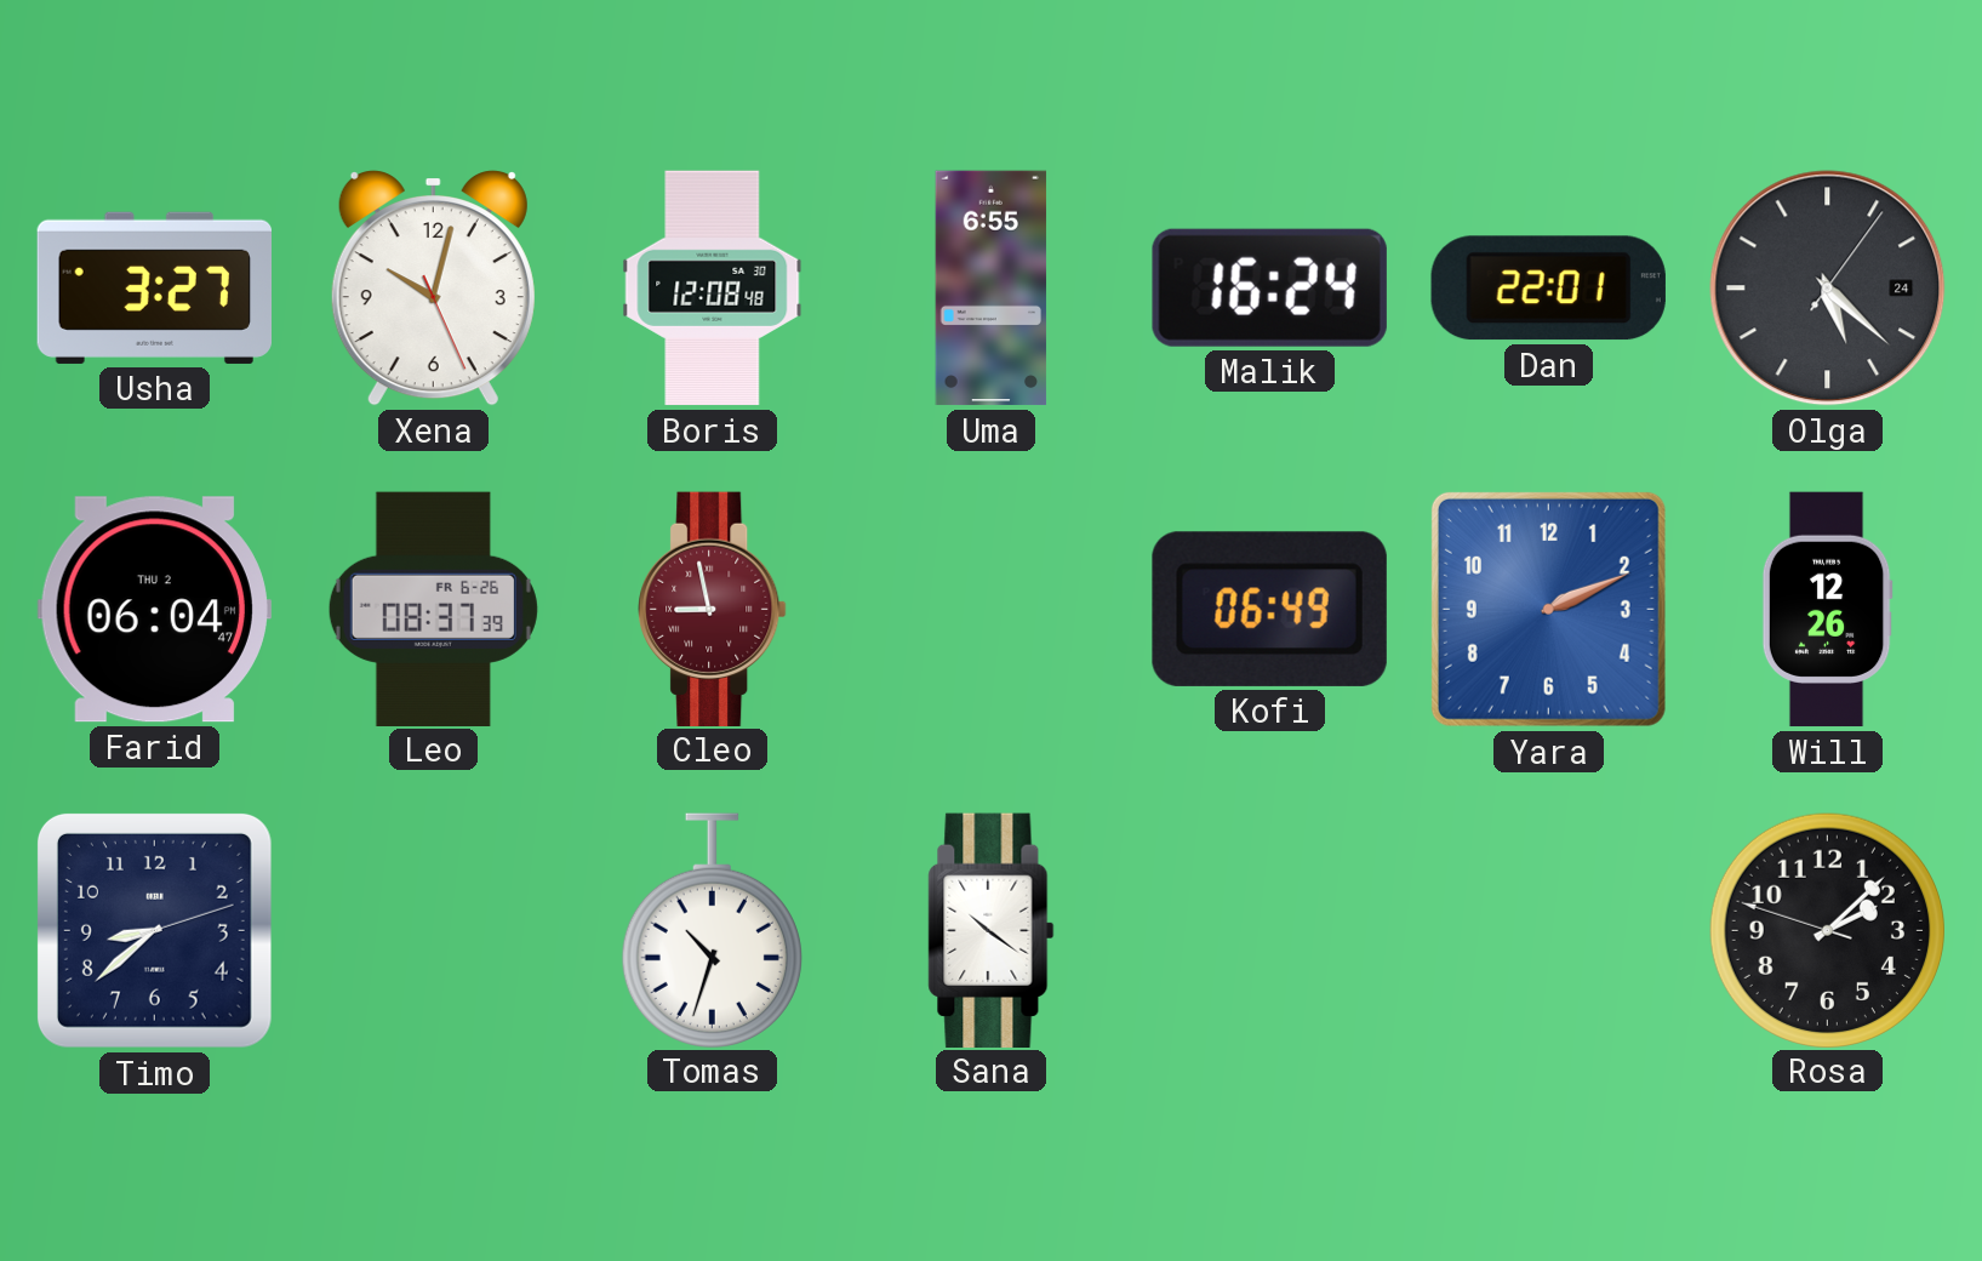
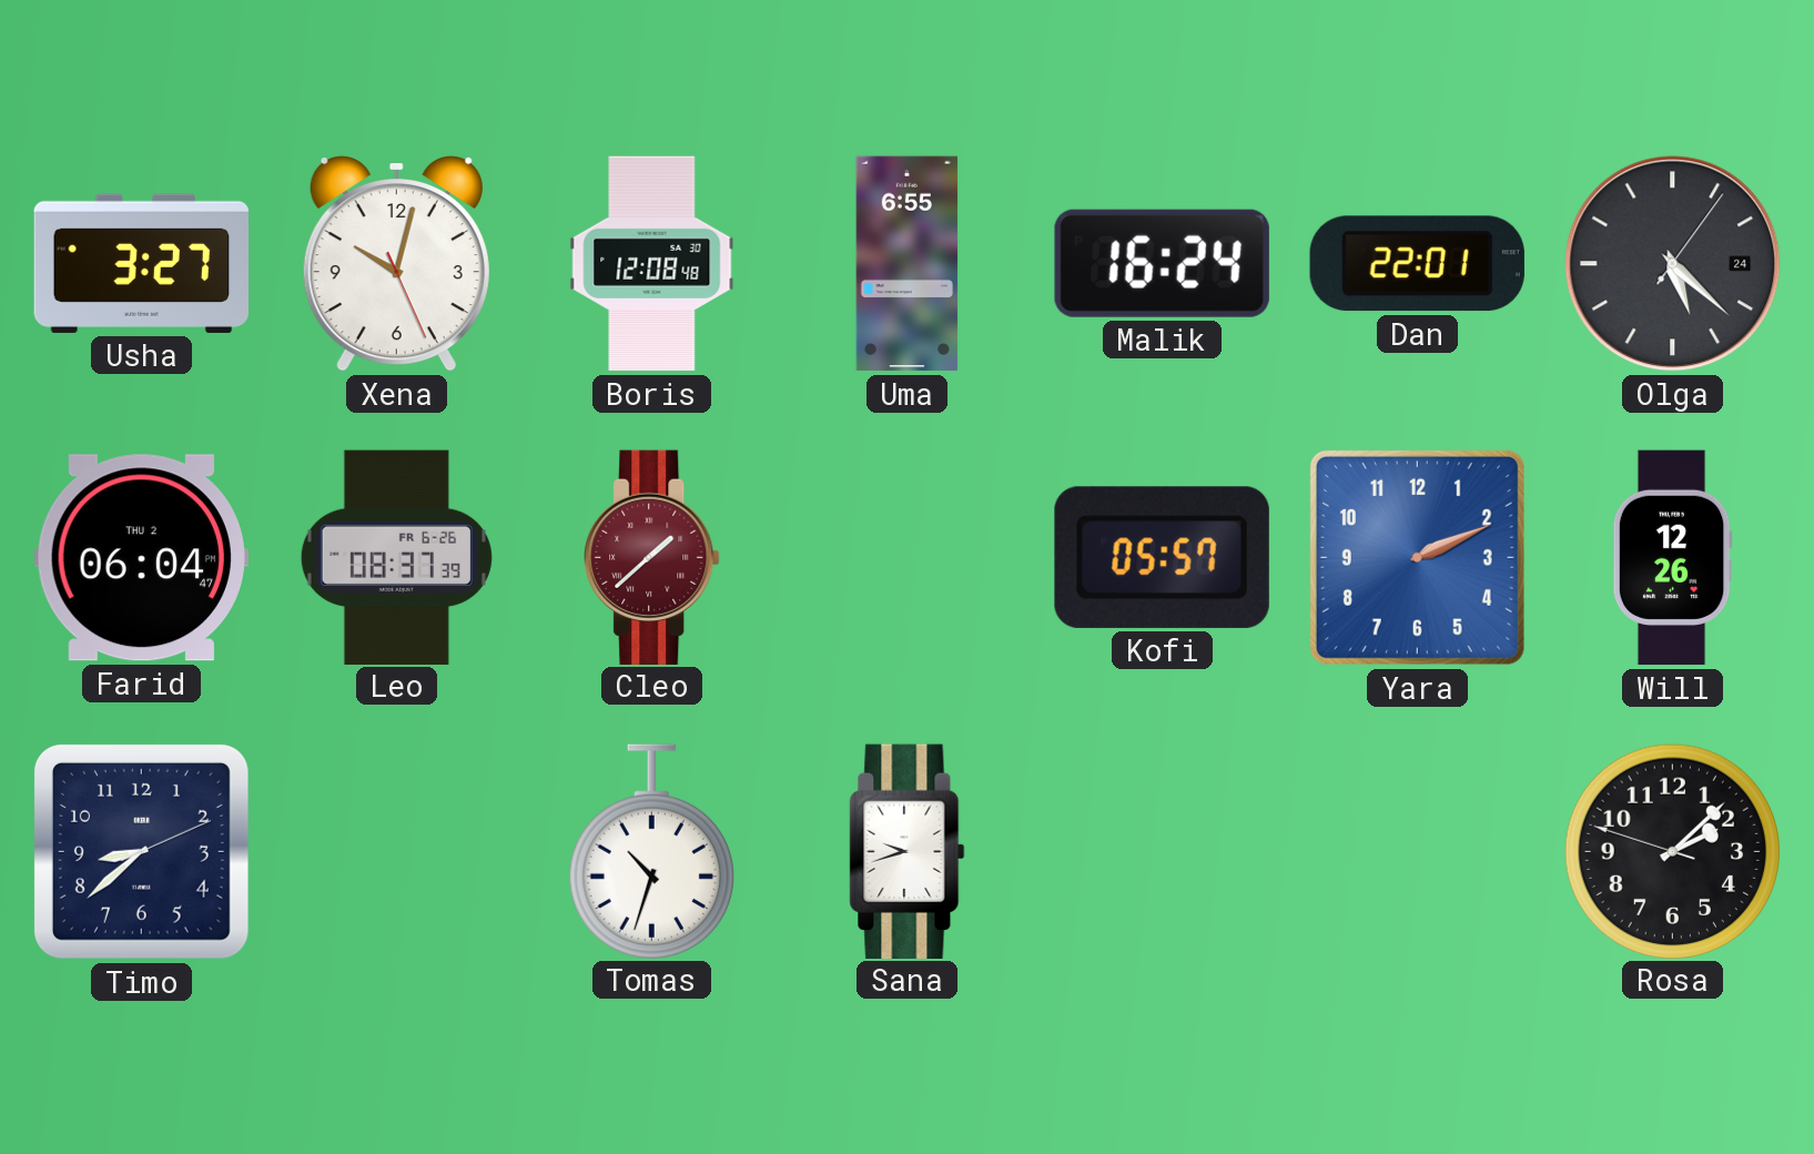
Cleo: 8:58 -> 1:38
Kofi: 06:49 -> 05:57
Timo: 8:38:12 -> 8:38:11
Sana: 10:21 -> 9:42
